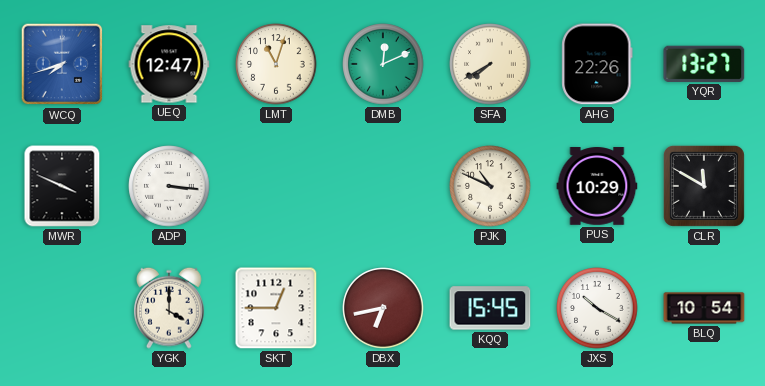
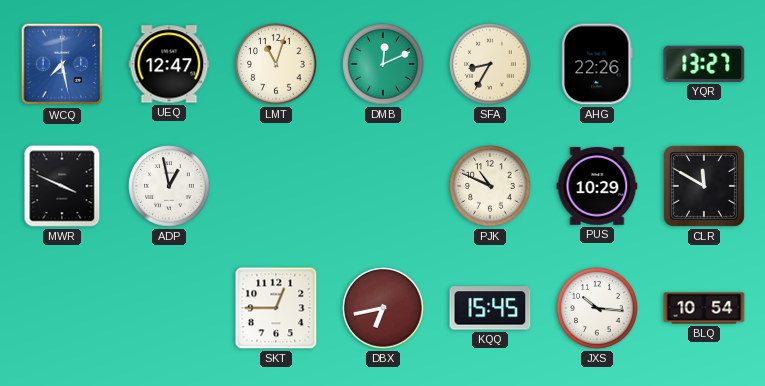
WCQ: 7:42 -> 7:28
SFA: 7:40 -> 8:35
ADP: 3:16 -> 12:58
YGK: 4:00 -> none
JXS: 10:20 -> 10:16
